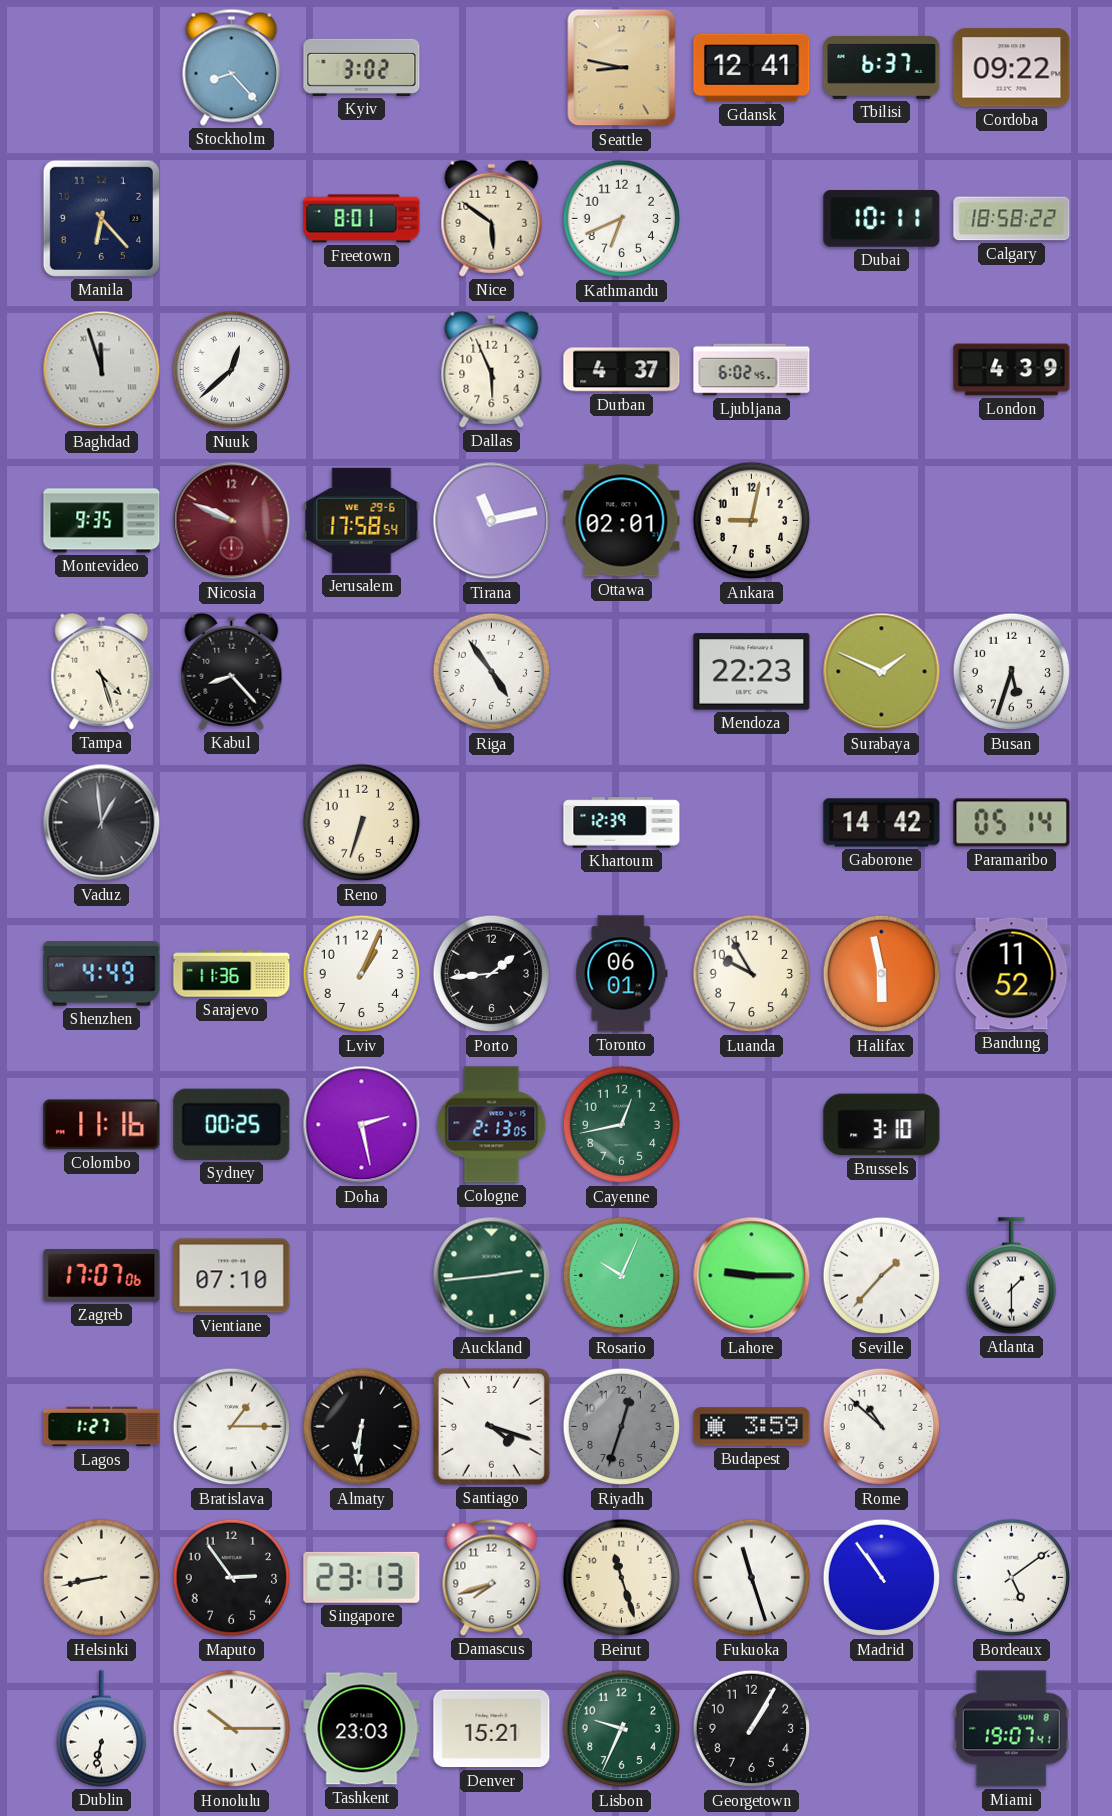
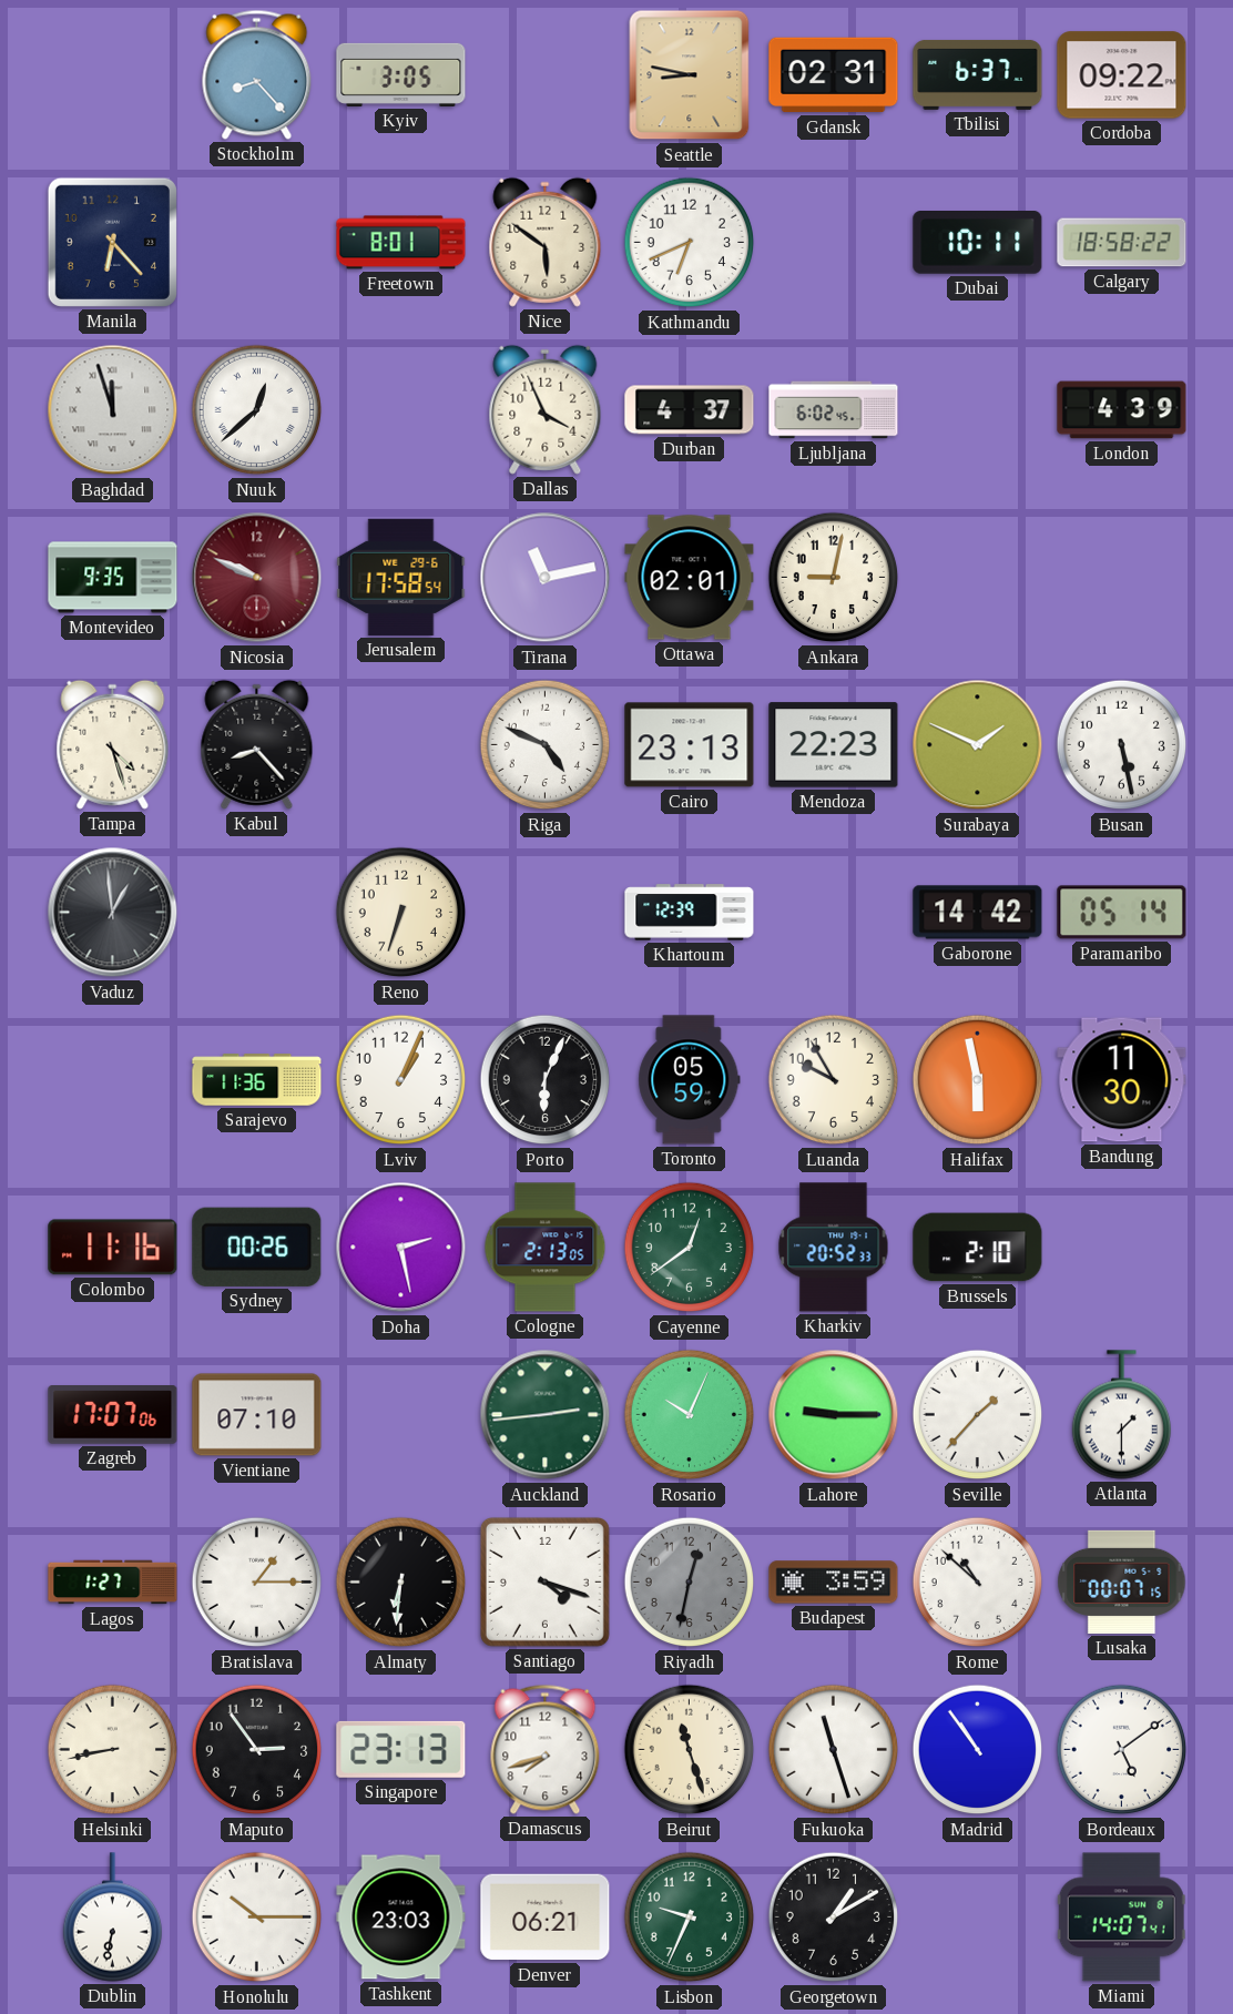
Kyiv: 3:02 -> 3:05
Gdansk: 12:41 -> 02:31
Dallas: 5:56 -> 3:56
Riga: 4:54 -> 4:49
Cairo: none -> 23:13
Busan: 5:33 -> 5:28
Shenzhen: 4:49 -> none
Porto: 1:44 -> 6:04
Toronto: 06:01 -> 05:59
Bandung: 11:52 -> 11:30
Sydney: 00:25 -> 00:26
Cayenne: 12:43 -> 12:39
Kharkiv: none -> 20:52
Brussels: 3:10 -> 2:10
Riyadh: 12:33 -> 12:32
Lusaka: none -> 00:07
Denver: 15:21 -> 06:21
Georgetown: 1:05 -> 1:10
Miami: 19:07 -> 14:07
